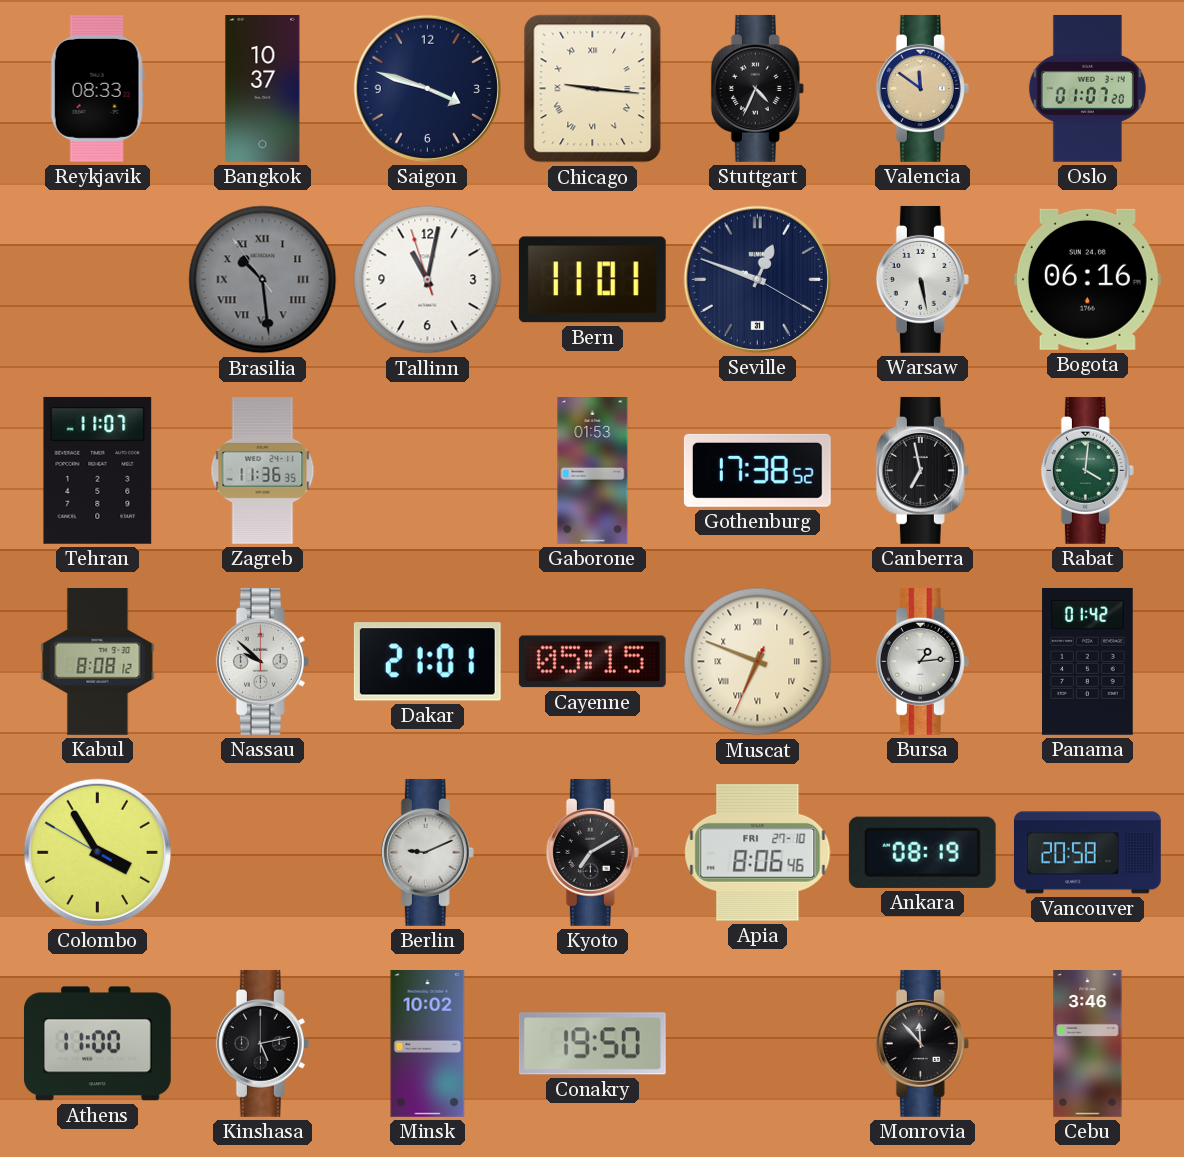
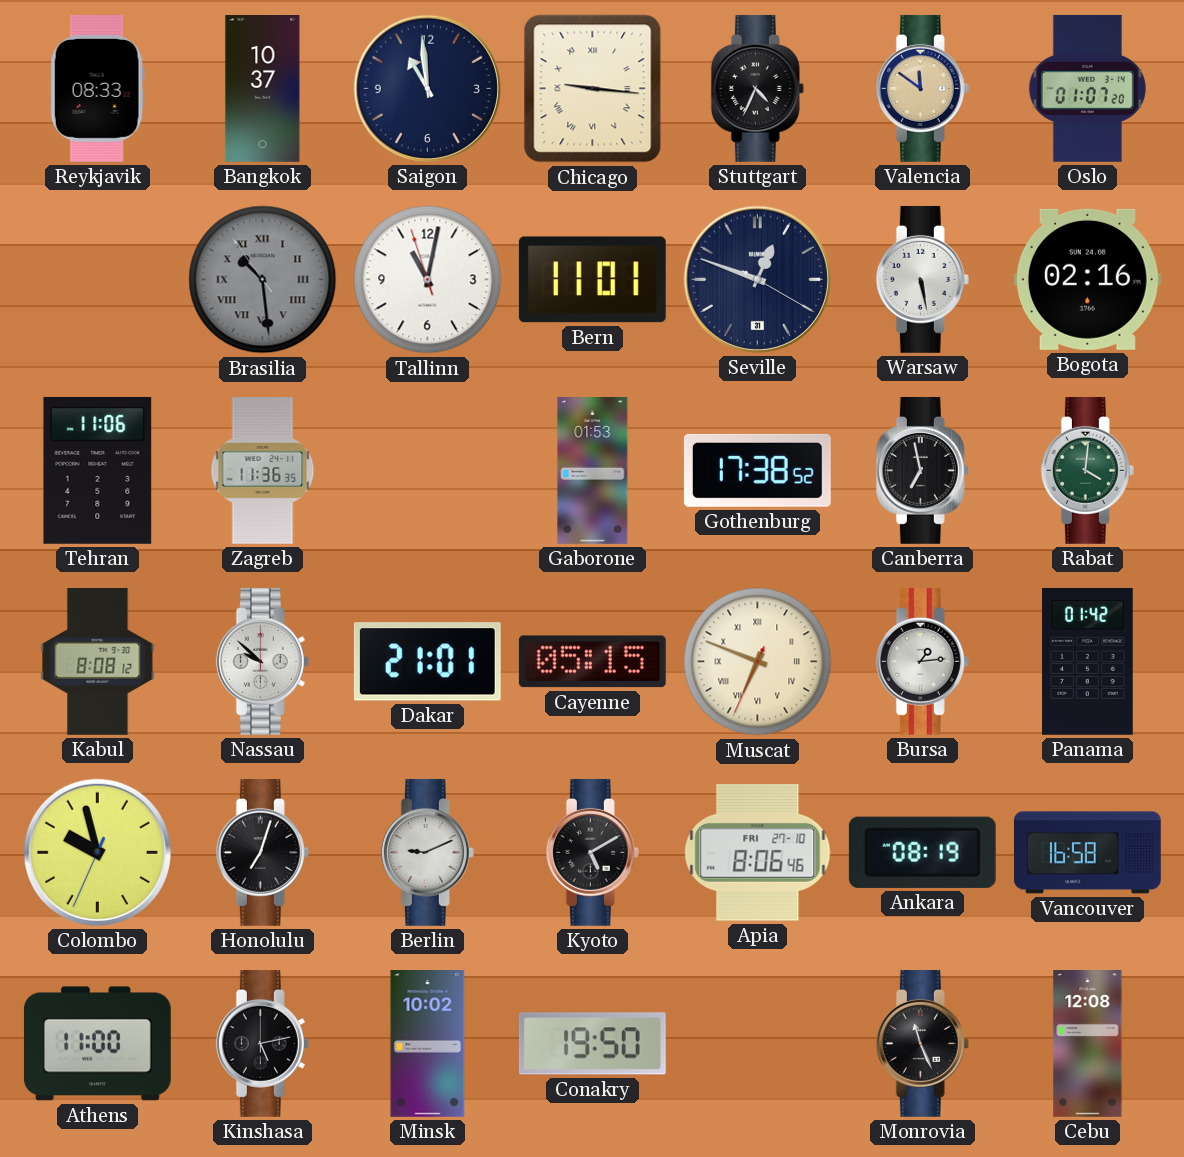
Saigon: 3:48 -> 10:59
Bogota: 06:16 -> 02:16
Tehran: 11:07 -> 11:06
Colombo: 3:54 -> 9:57
Honolulu: none -> 7:03
Kyoto: 7:10 -> 5:10
Vancouver: 20:58 -> 16:58
Monrovia: 11:53 -> 11:26
Cebu: 3:46 -> 12:08
